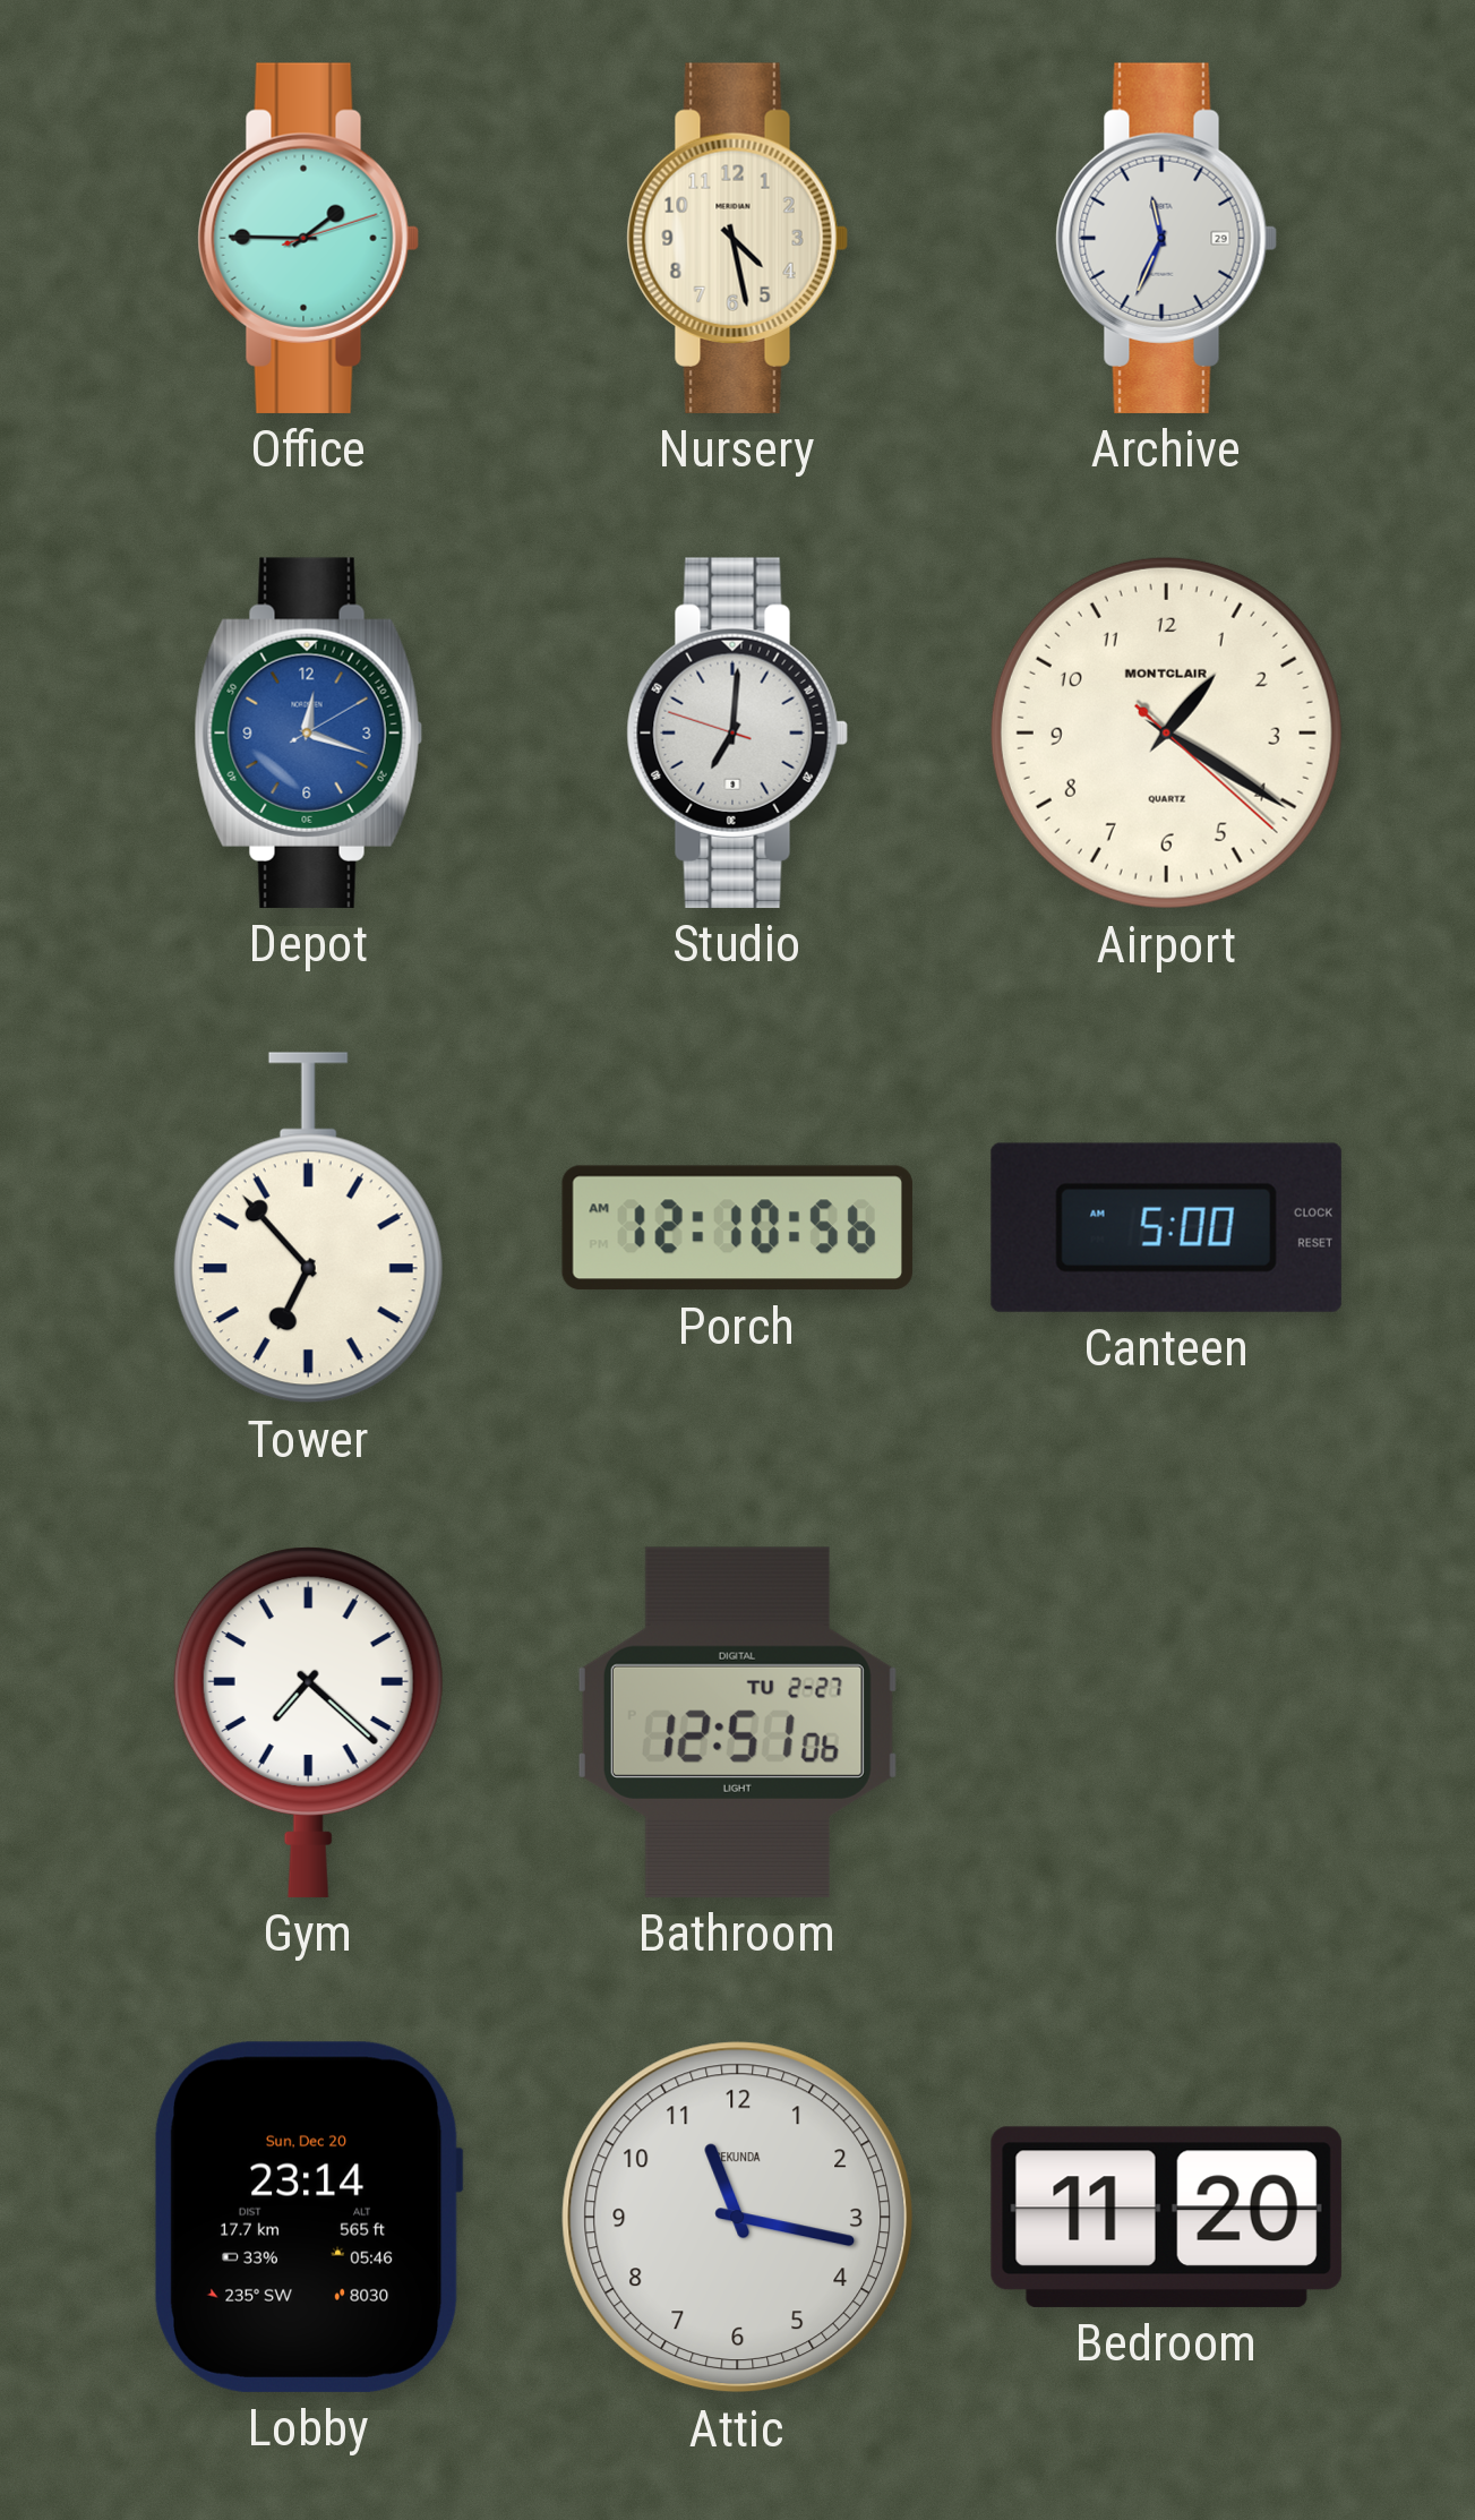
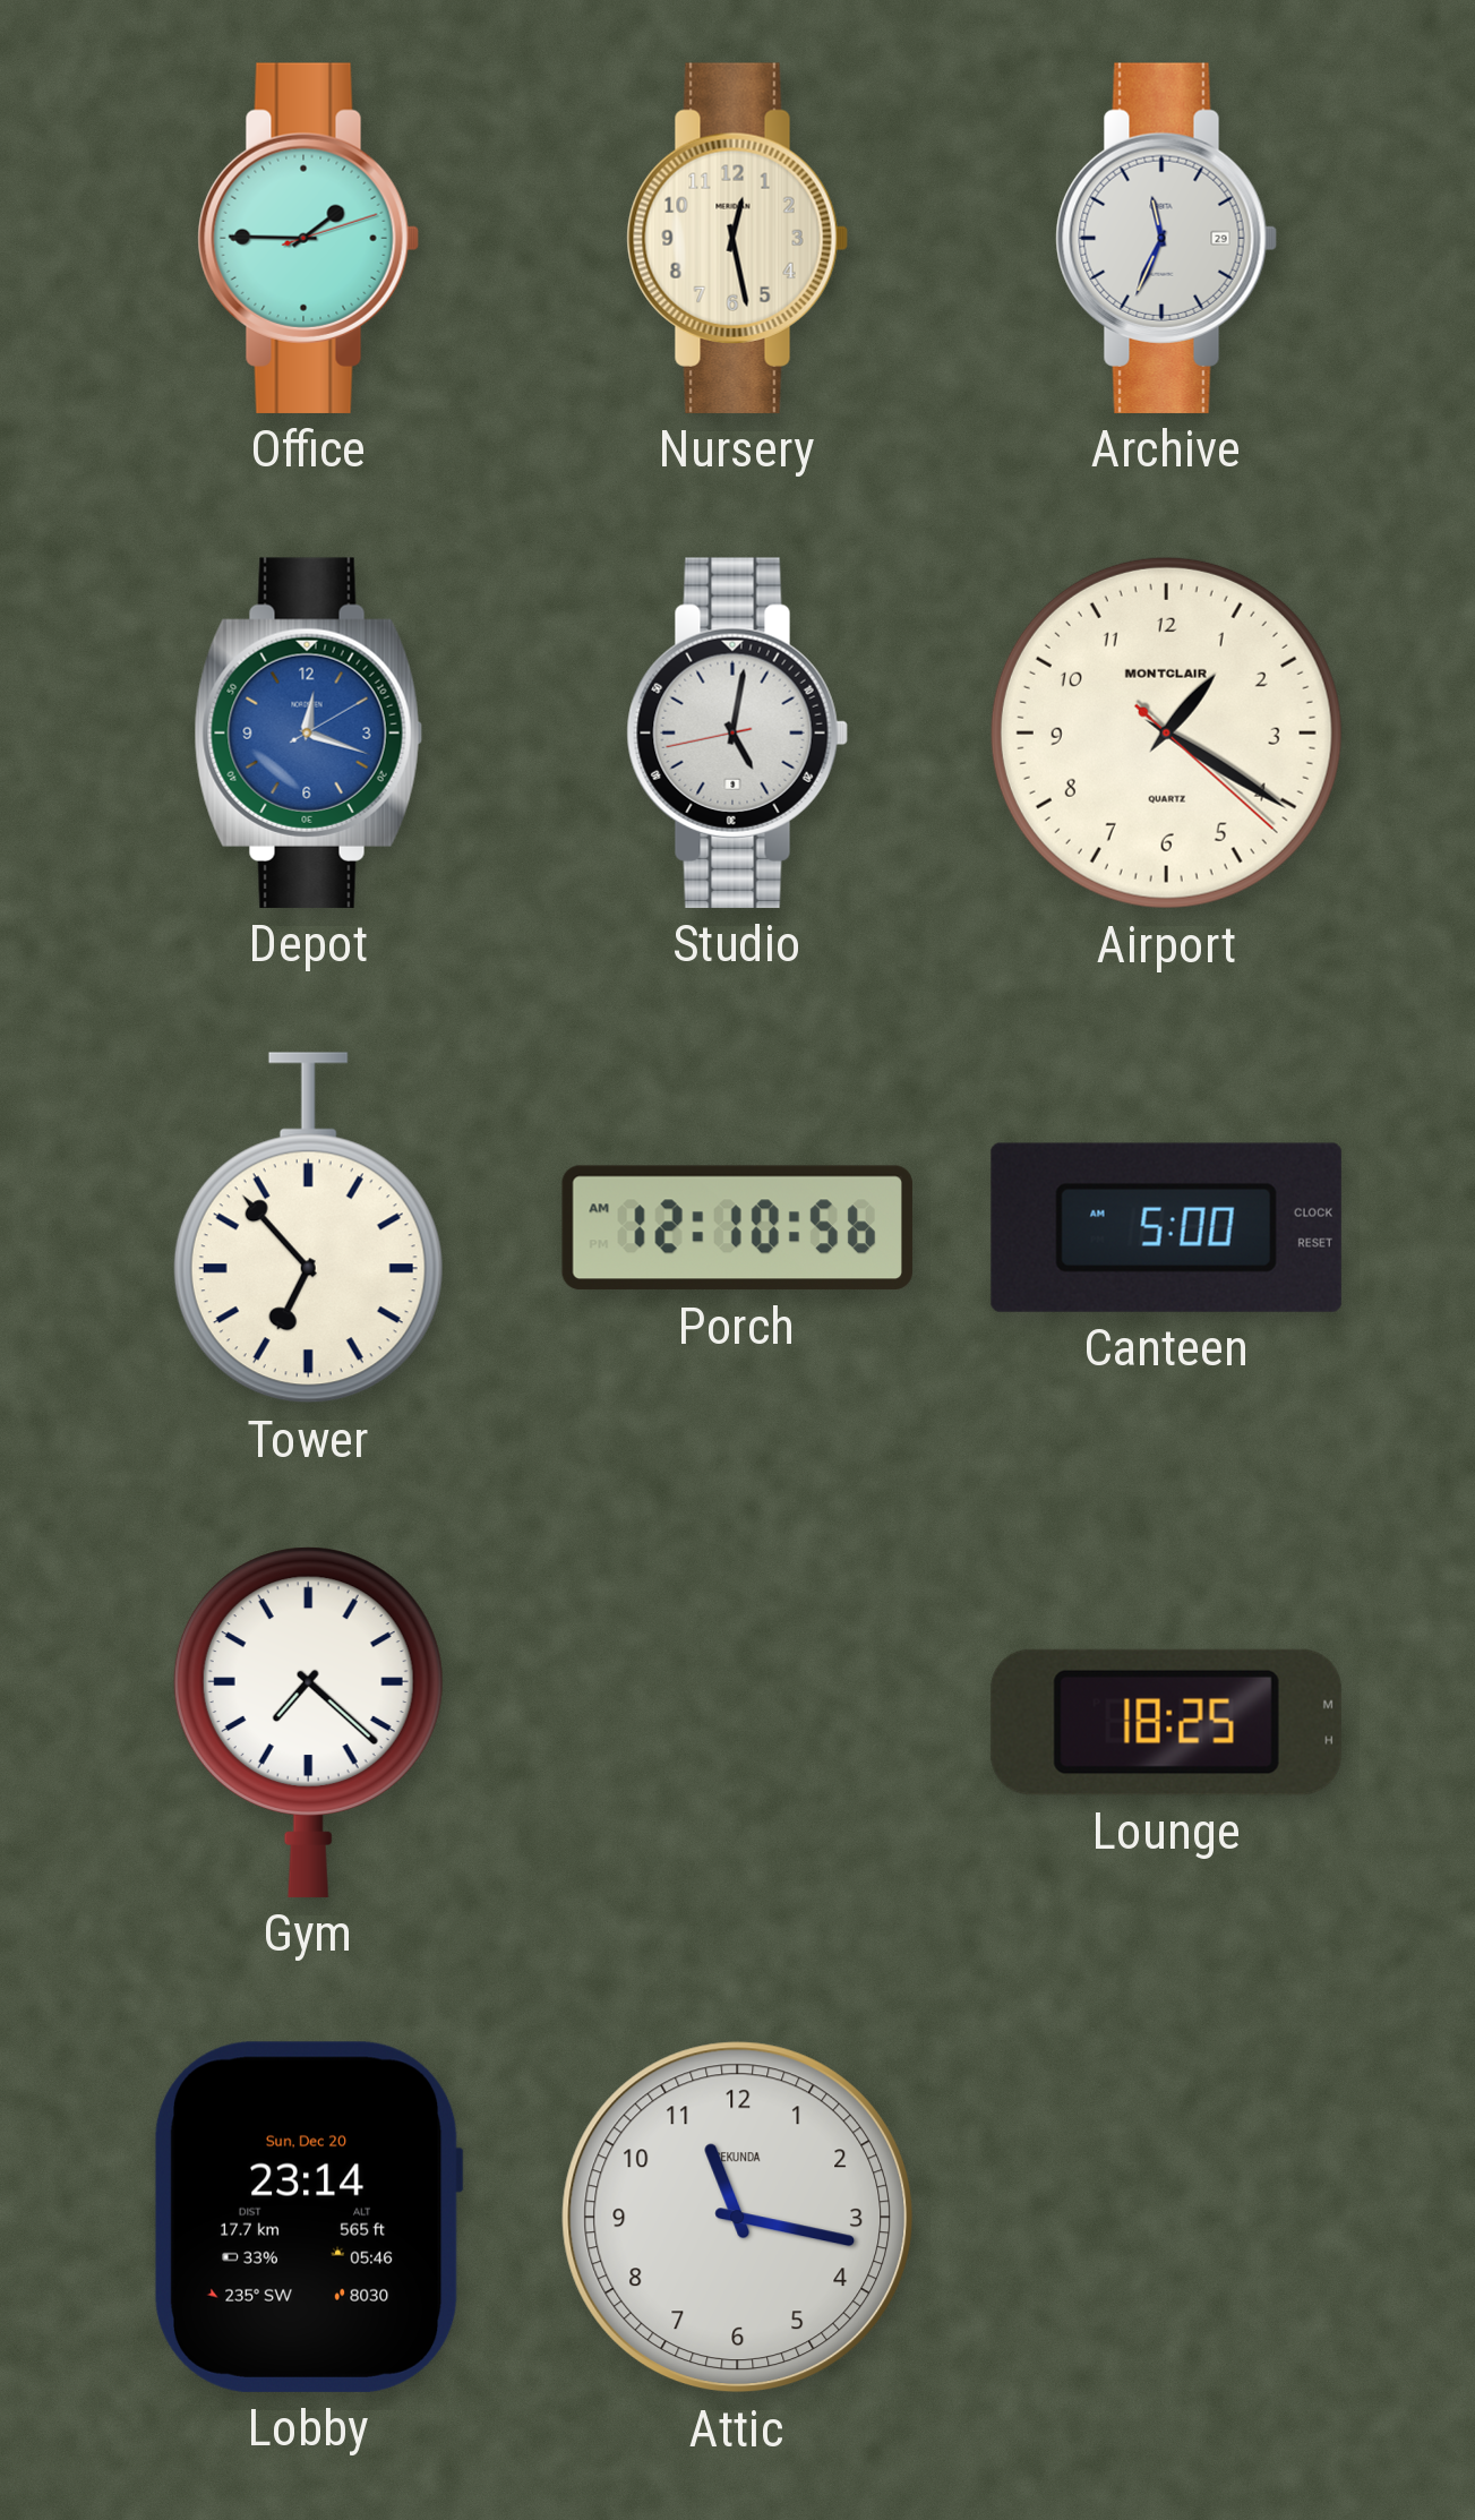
Nursery: 4:28 -> 12:28
Studio: 7:00 -> 5:01
Bathroom: 12:51 -> none
Lounge: none -> 18:25
Bedroom: 11:20 -> none
